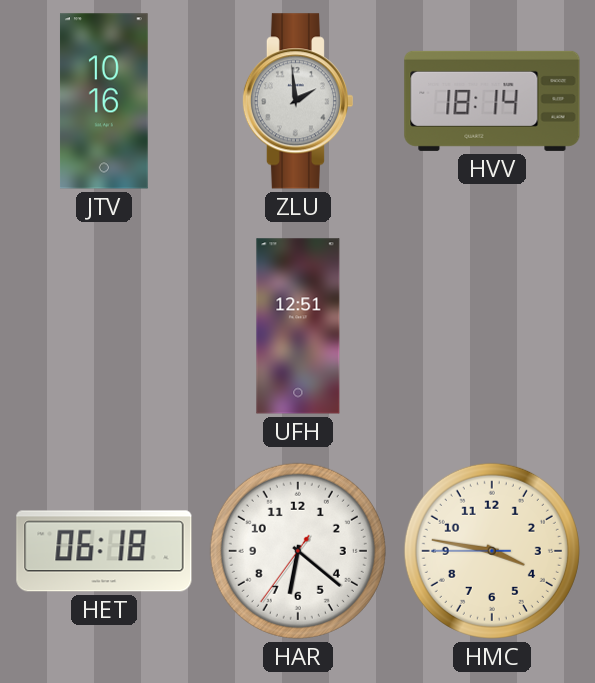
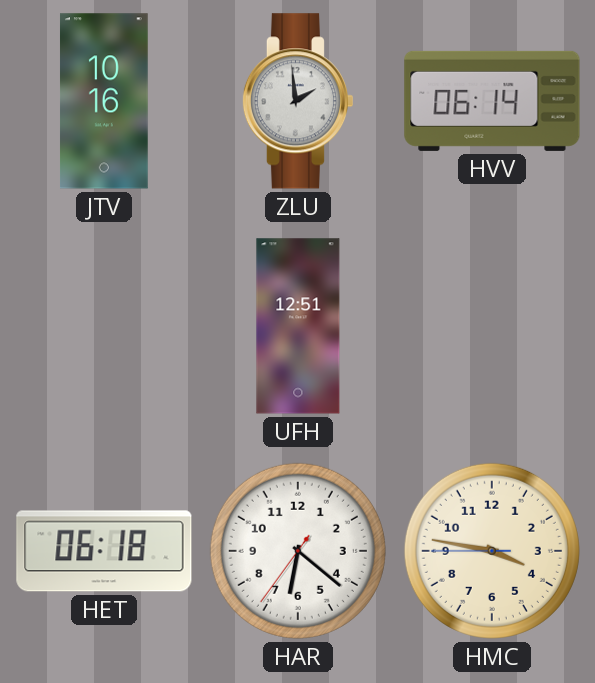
HVV: 18:14 -> 06:14
